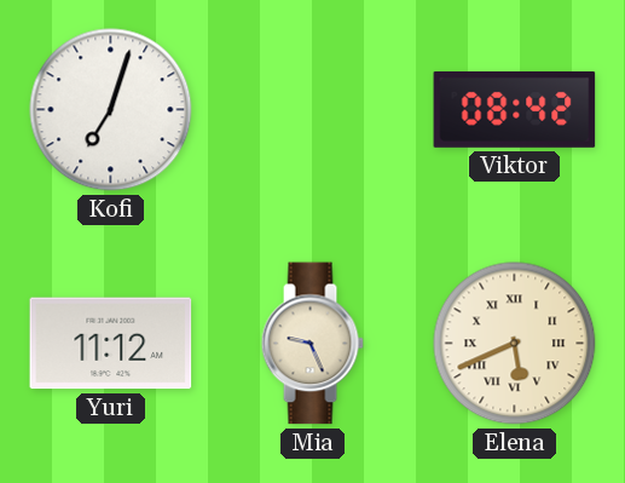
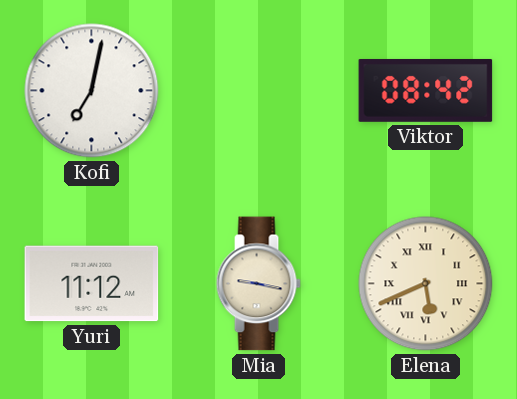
Kofi: 7:03 -> 7:02
Mia: 9:26 -> 9:17
